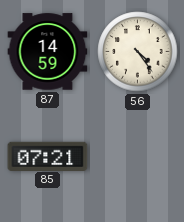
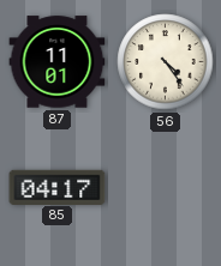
87: 14:59 -> 11:01
85: 07:21 -> 04:17
